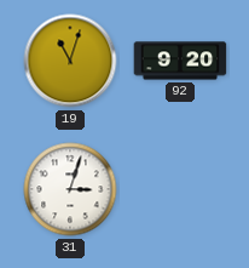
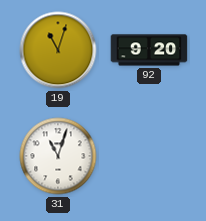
31: 3:03 -> 11:03
